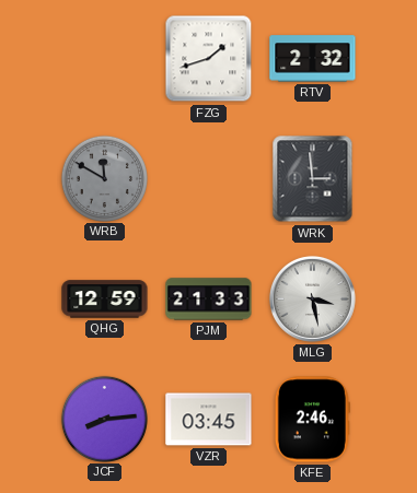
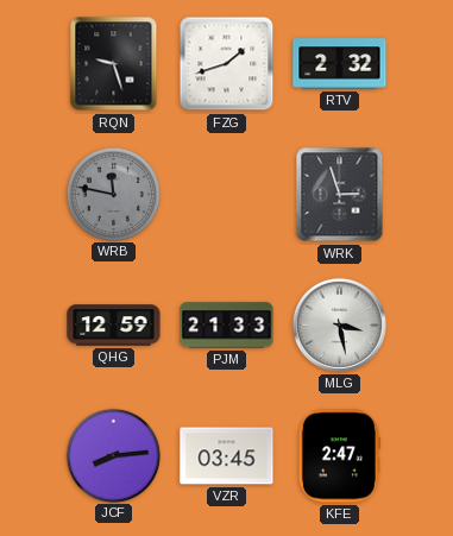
RQN: none -> 9:27
WRB: 11:50 -> 11:47
WRK: 2:59 -> 2:57
KFE: 2:46 -> 2:47
